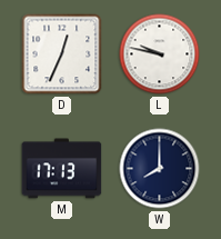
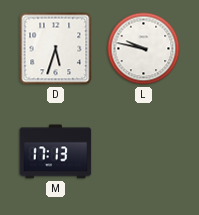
D: 12:34 -> 5:33
W: 8:00 -> none
